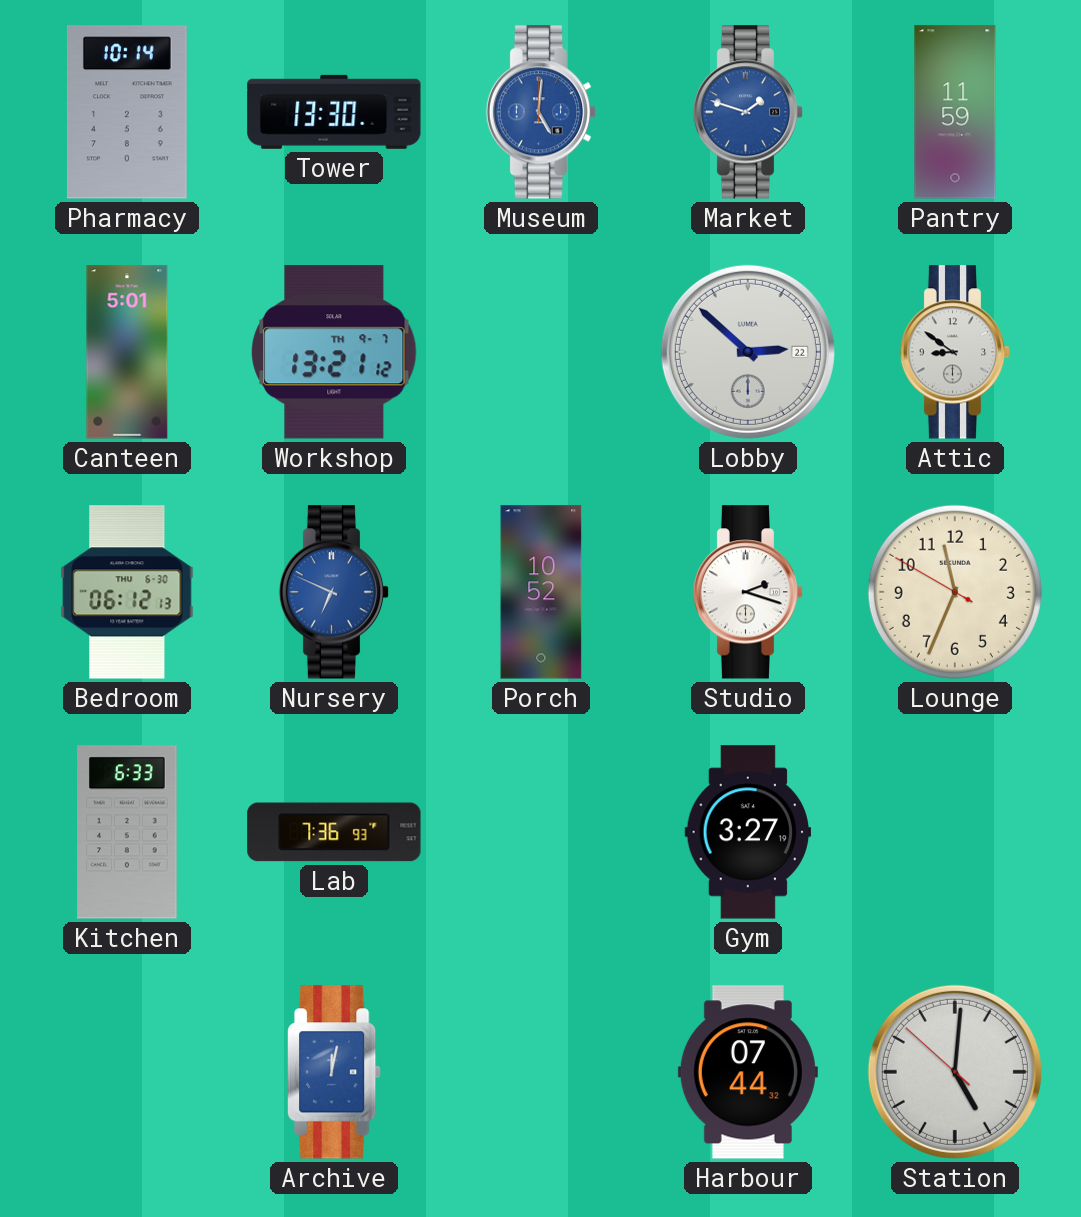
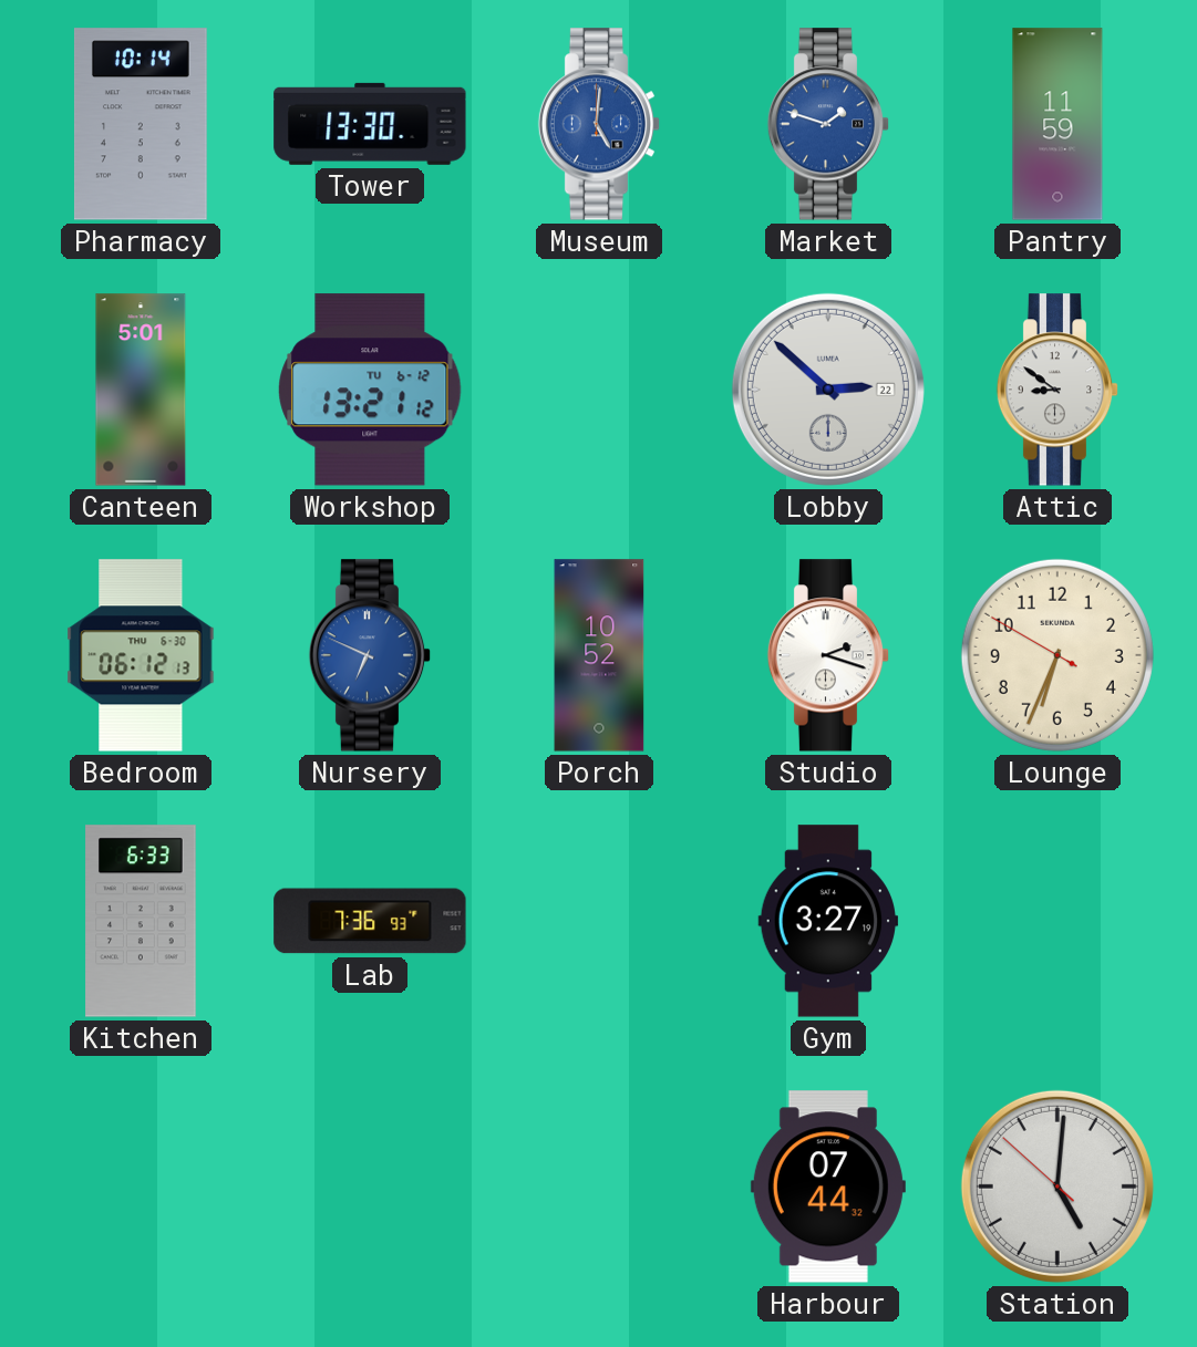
Workshop date: TH 9-7 -> TU 6-12
Lounge: 11:33 -> 6:33
Archive: 12:02 -> none
